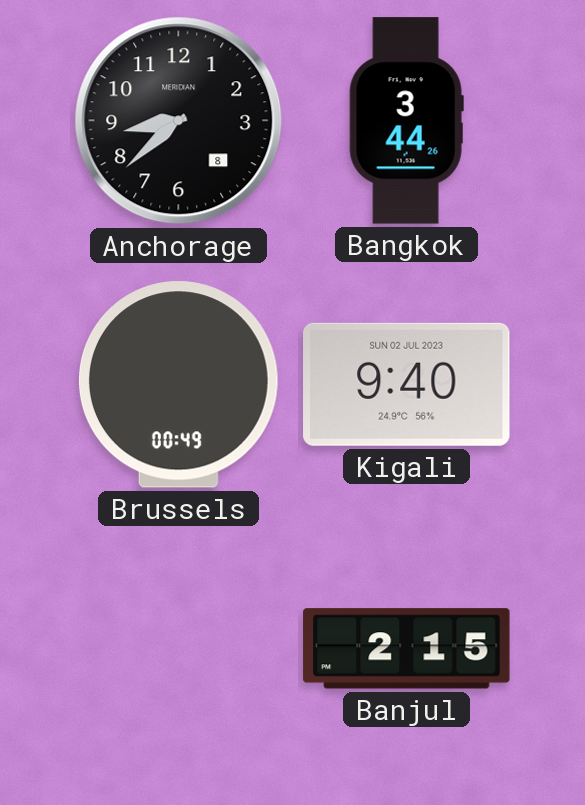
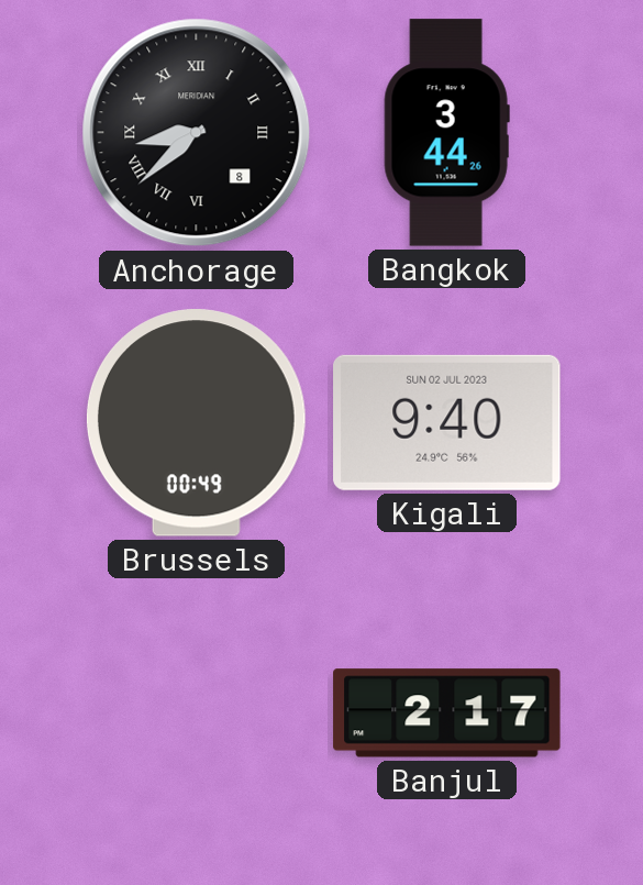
Anchorage numerals: Arabic -> Roman
Banjul: 2:15 -> 2:17
